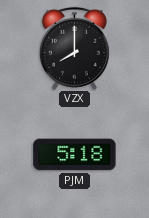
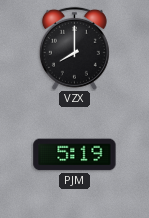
PJM: 5:18 -> 5:19
